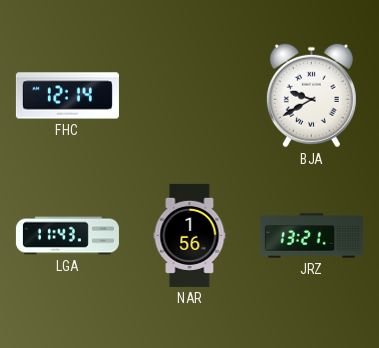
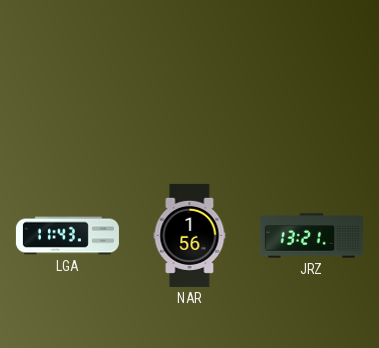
FHC: 12:14 -> none
BJA: 9:40 -> none
